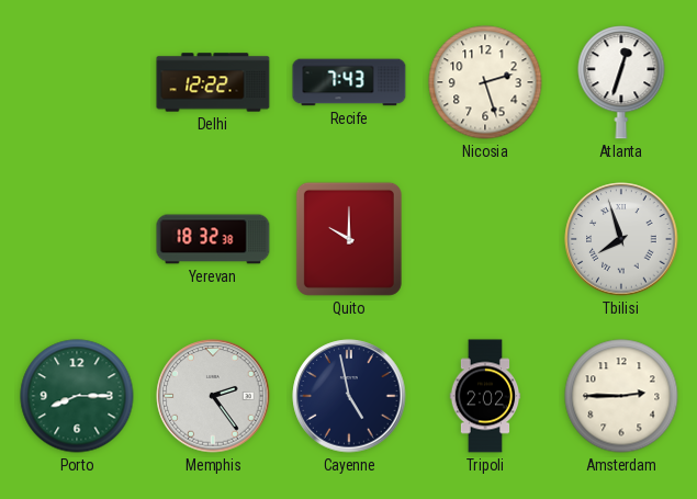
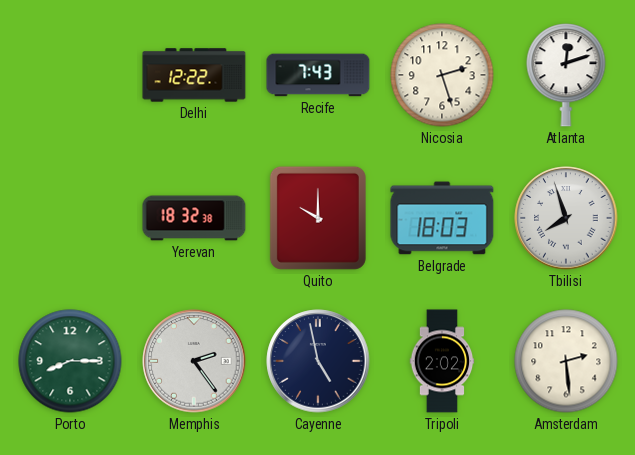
Atlanta: 12:33 -> 12:12
Belgrade: none -> 18:03
Amsterdam: 2:45 -> 2:29
